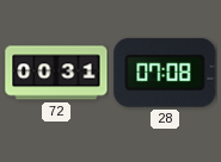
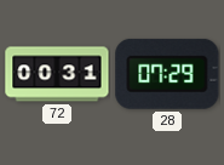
28: 07:08 -> 07:29
